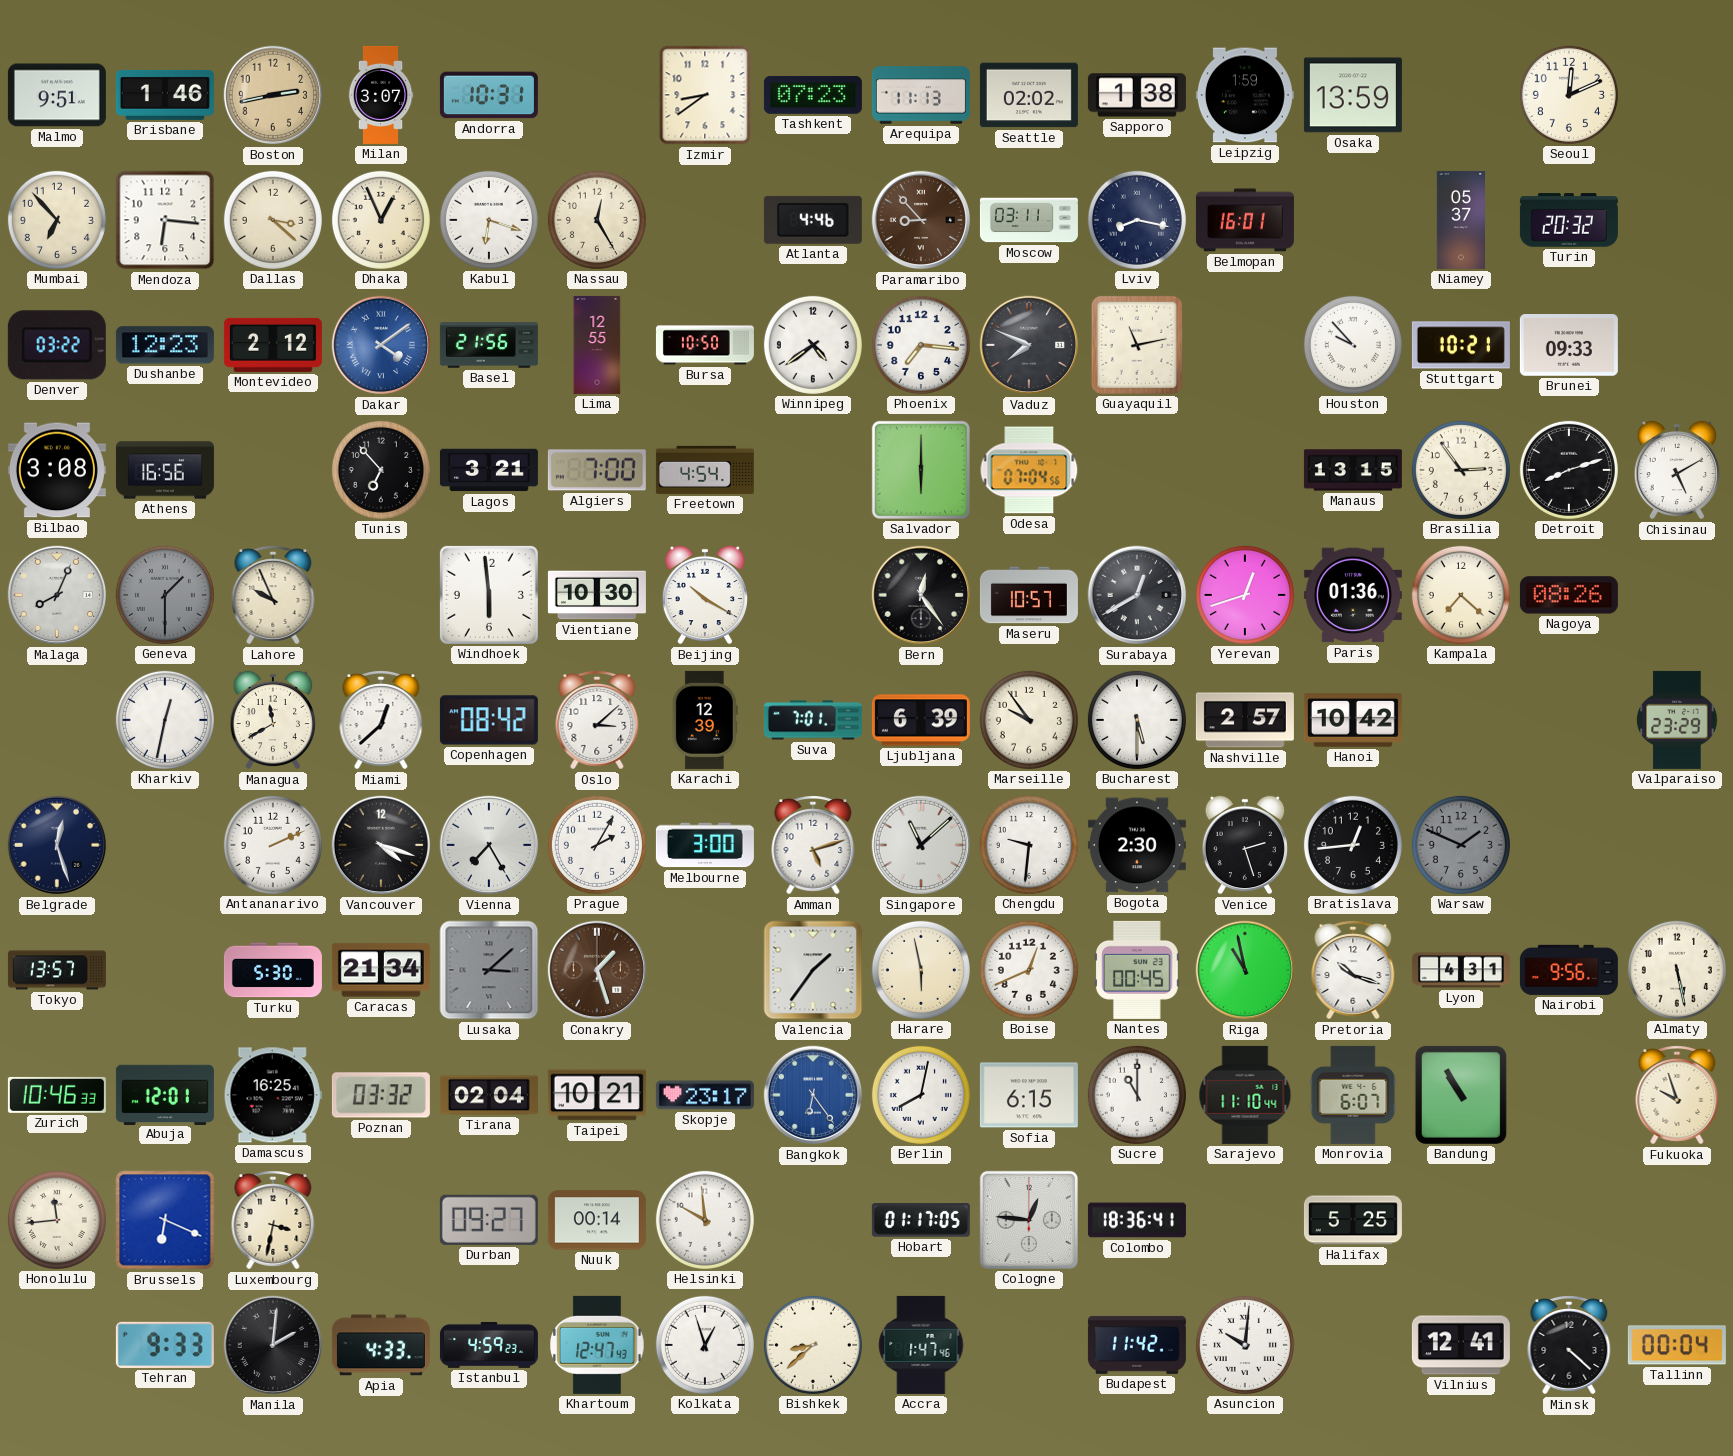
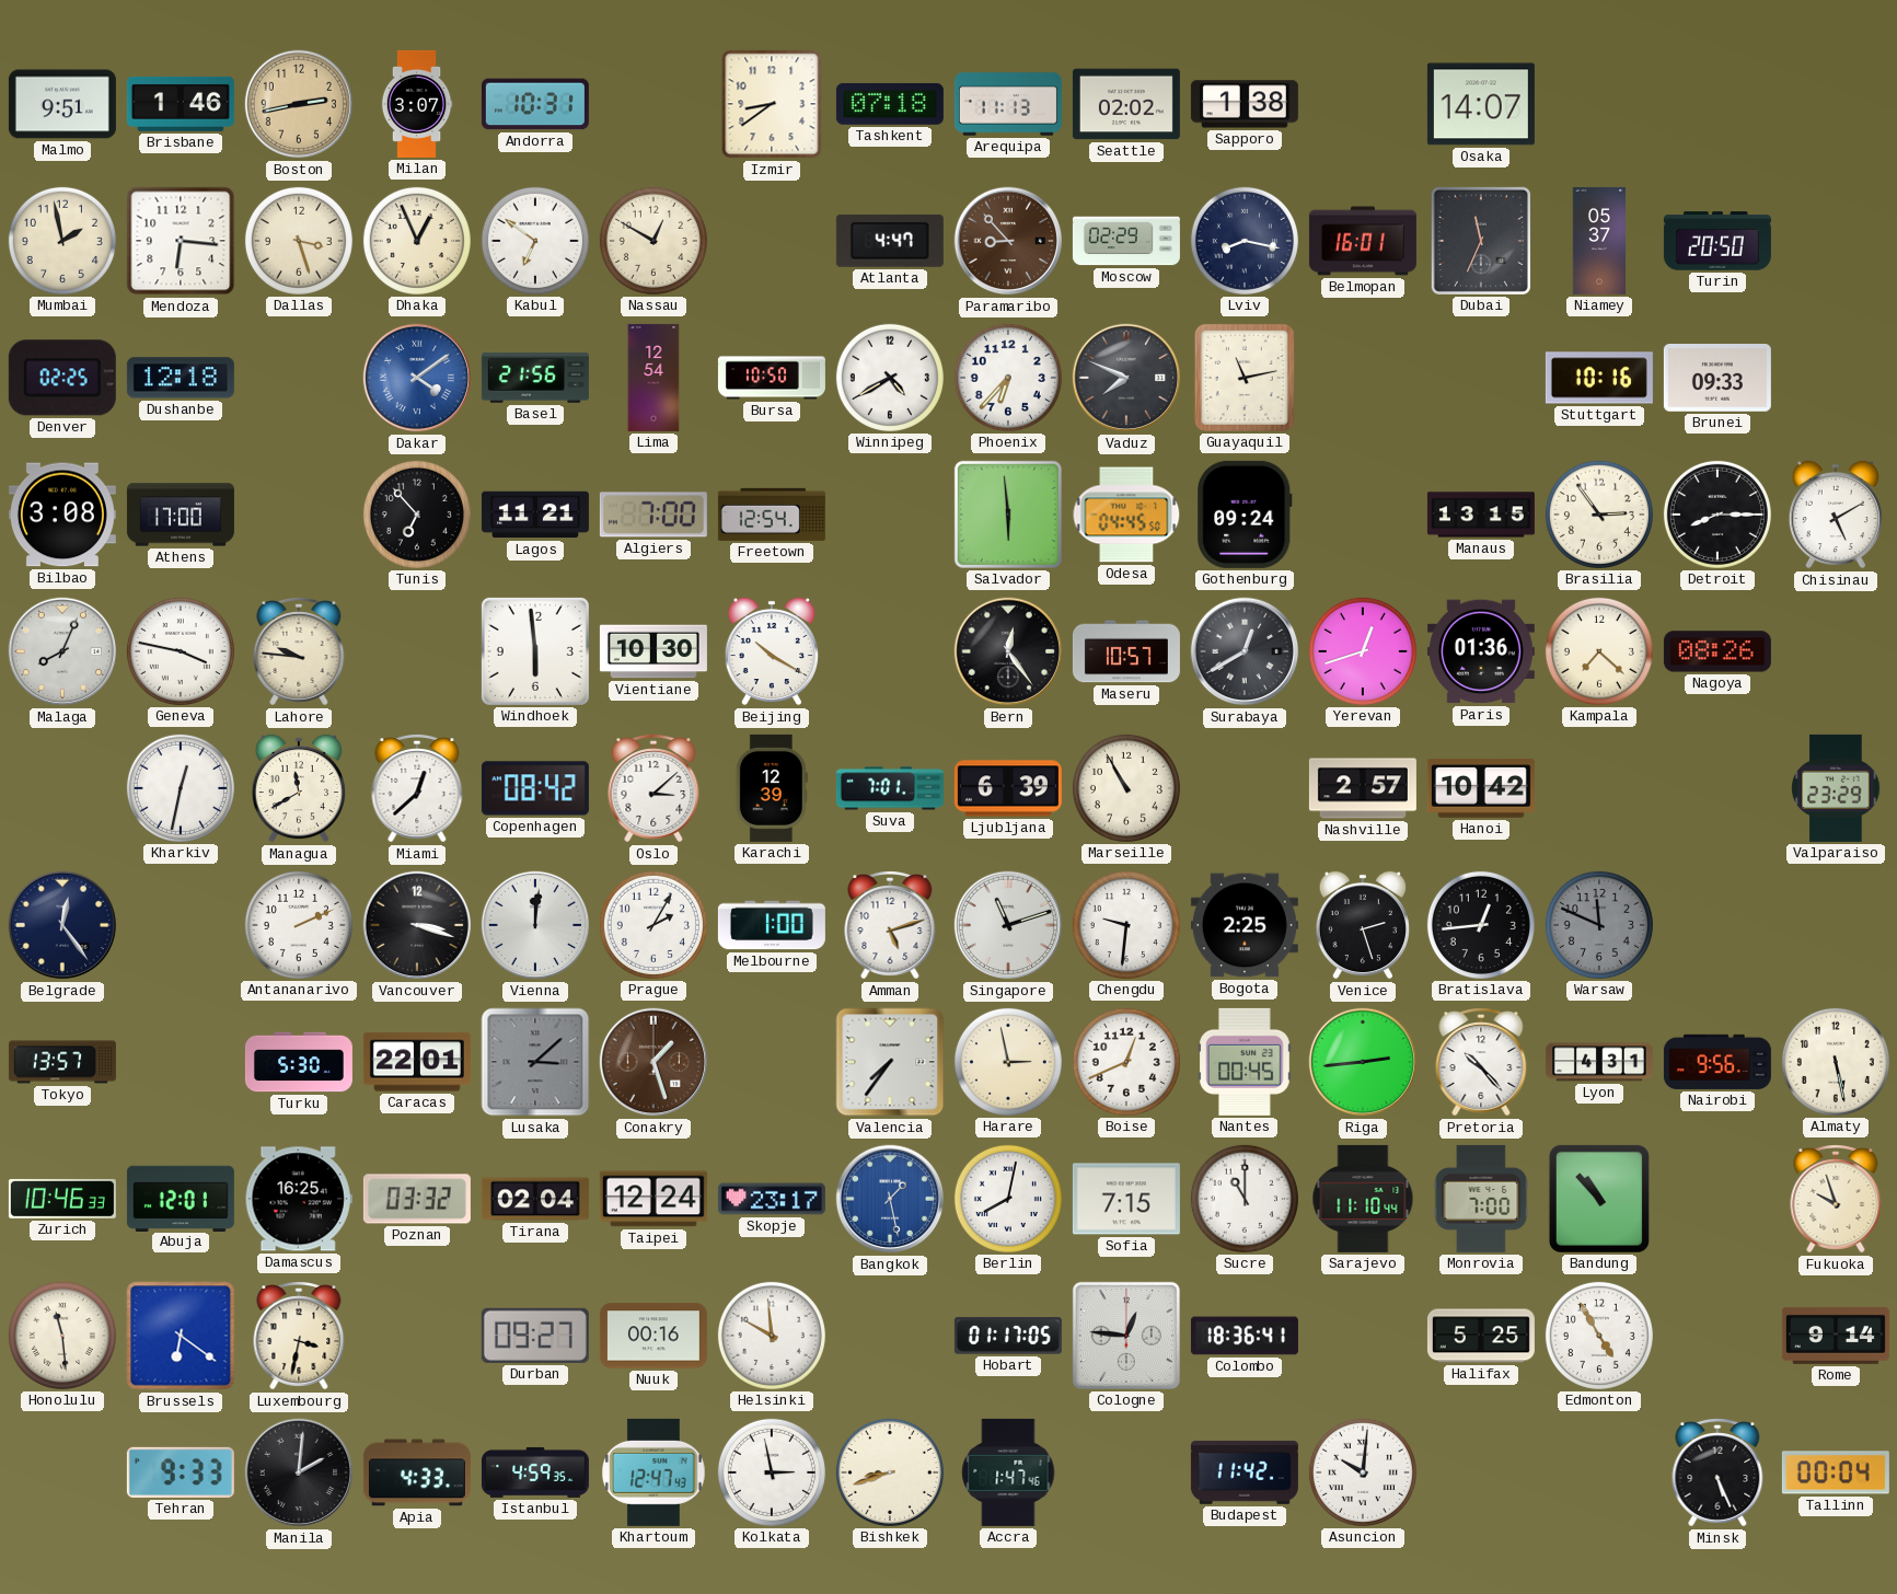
Tashkent: 07:23 -> 07:18
Leipzig: 1:59 -> none
Osaka: 13:59 -> 14:07
Seoul: 12:11 -> none
Mumbai: 6:53 -> 1:58
Dallas: 3:22 -> 3:27
Kabul: 6:18 -> 6:51
Nassau: 12:25 -> 12:50
Atlanta: 4:46 -> 4:47
Moscow: 03:11 -> 02:29
Dubai: none -> 11:34
Turin: 20:32 -> 20:50
Denver: 03:22 -> 02:25
Dushanbe: 12:23 -> 12:18
Montevideo: 2:12 -> none
Lima: 12:55 -> 12:54
Winnipeg: 4:39 -> 4:40
Phoenix: 7:16 -> 6:37
Houston: 9:53 -> none
Stuttgart: 10:21 -> 10:16
Athens: 16:56 -> 17:00
Lagos: 3:21 -> 11:21
Freetown: 4:54 -> 12:54
Salvador: 6:00 -> 5:59
Odesa: 07:04 -> 04:45
Gothenburg: none -> 09:24
Detroit: 8:12 -> 8:15
Geneva: 1:30 -> 3:47
Geneva dial: grey -> white
Lahore: 9:56 -> 9:46
Marseille: 9:54 -> 10:55
Bucharest: 5:30 -> none
Belgrade: 12:27 -> 12:24
Vancouver: 4:18 -> 3:18
Vienna: 7:25 -> 12:01
Melbourne: 3:00 -> 1:00
Singapore: 11:08 -> 11:12
Bogota: 2:30 -> 2:25
Warsaw: 1:49 -> 11:49
Caracas: 21:34 -> 22:01
Valencia: 1:36 -> 7:36
Harare: 5:58 -> 2:58
Riga: 10:58 -> 2:44
Pretoria: 10:18 -> 10:23
Taipei: 10:21 -> 12:24
Bangkok: 6:24 -> 1:28
Sofia: 6:15 -> 7:15
Monrovia: 6:07 -> 7:00
Bandung: 10:55 -> 10:53
Honolulu: 11:44 -> 11:29
Brussels: 6:19 -> 6:21
Nuuk: 00:14 -> 00:16
Edmonton: none -> 4:55
Rome: none -> 9:14
Istanbul: 4:59:23 -> 4:59:35
Kolkata: 12:57 -> 2:58
Bishkek: 8:38 -> 8:42
Vilnius: 12:41 -> none
Minsk: 4:22 -> 5:26
